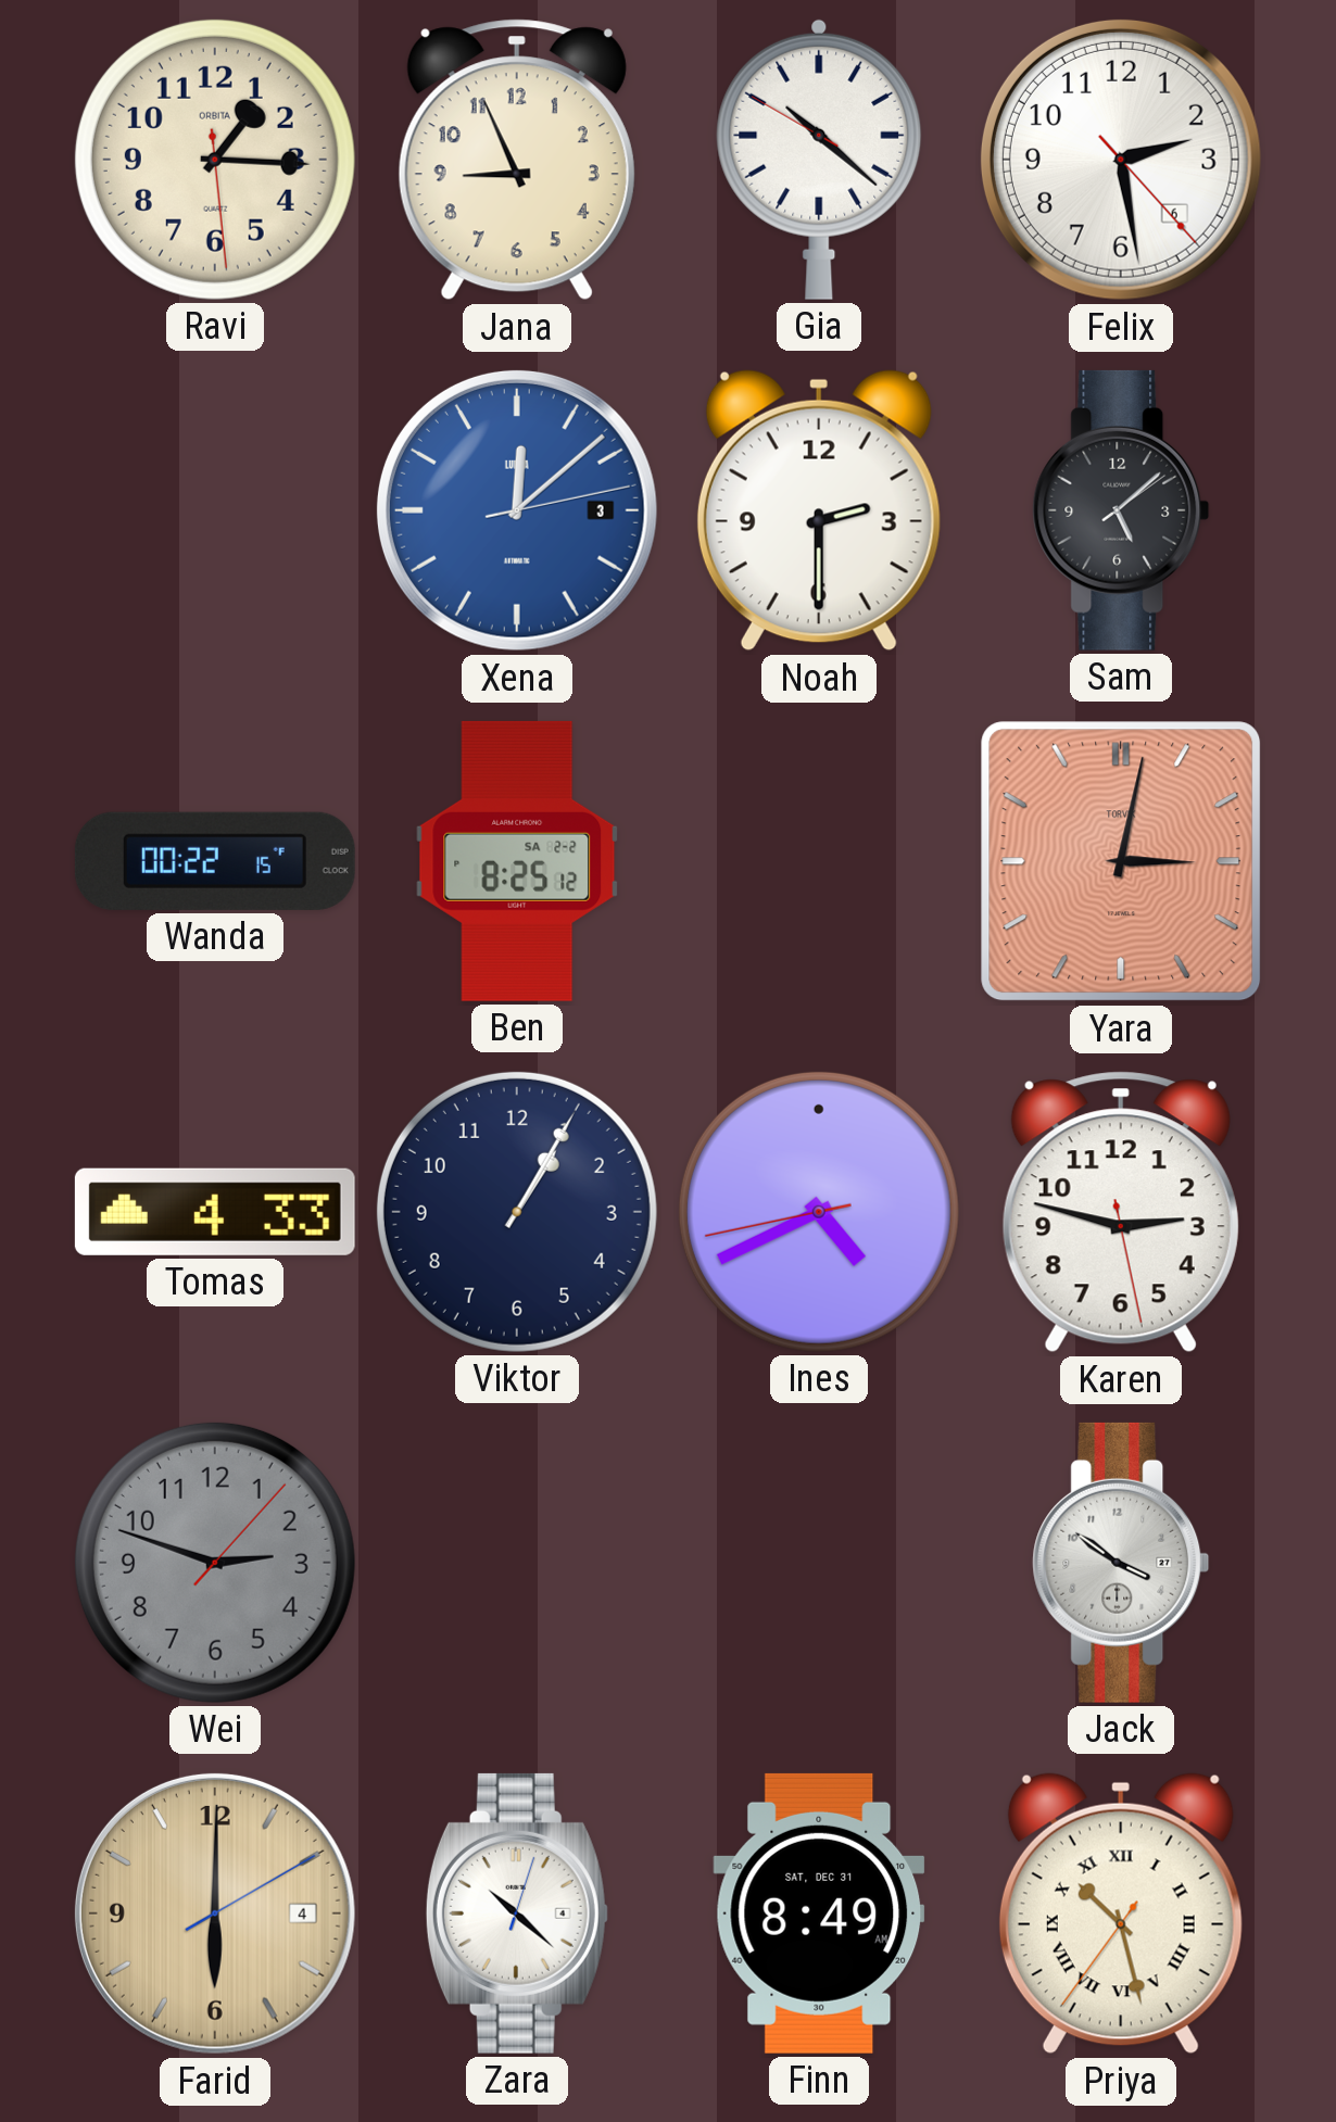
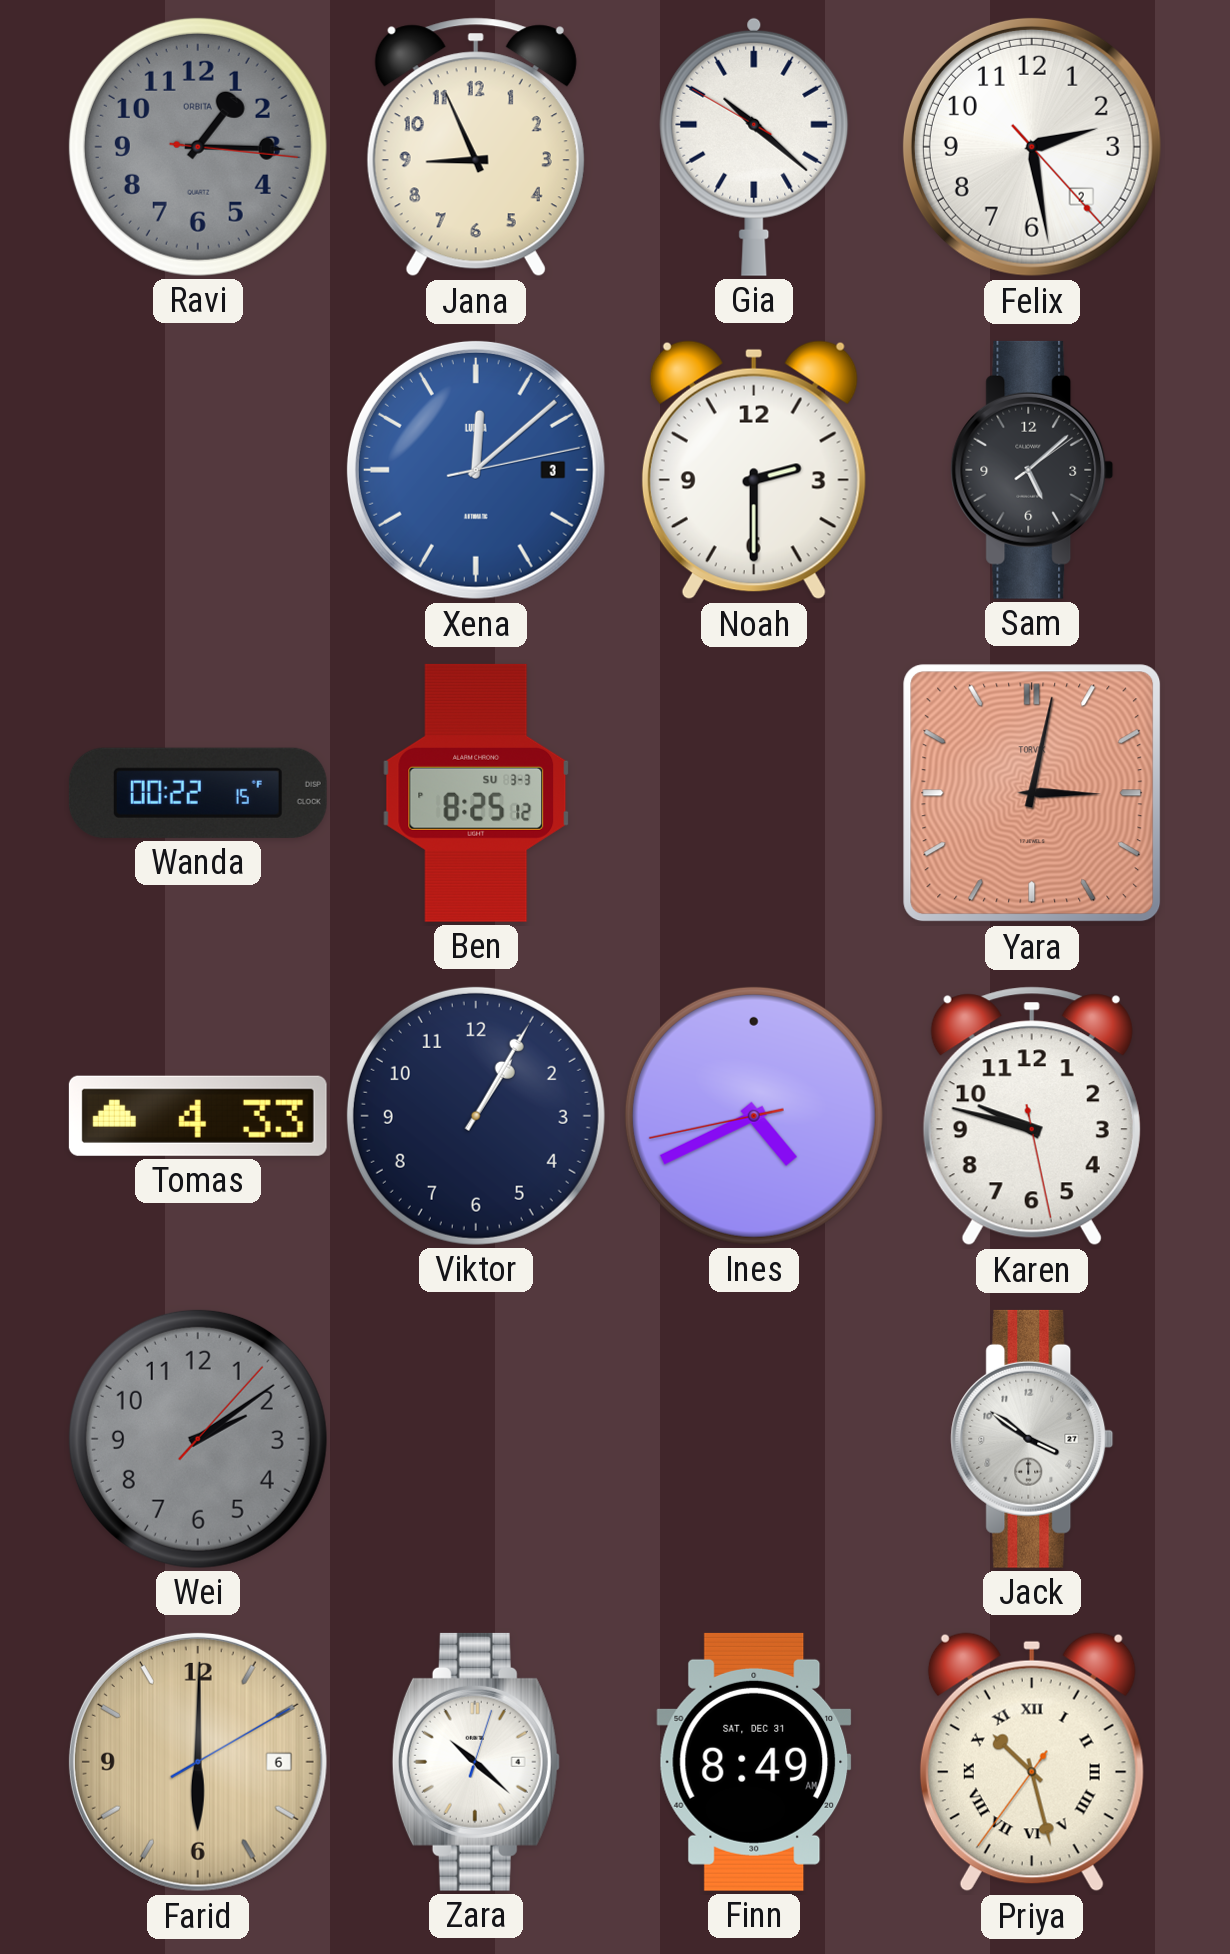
Ravi: 1:15:29 -> 1:15:16
Ravi dial: cream -> grey
Felix date: 6 -> 2
Ben date: SA 2-2 -> SU 3-3
Karen: 2:47 -> 9:47
Wei: 2:48 -> 2:09
Farid date: 4 -> 6
